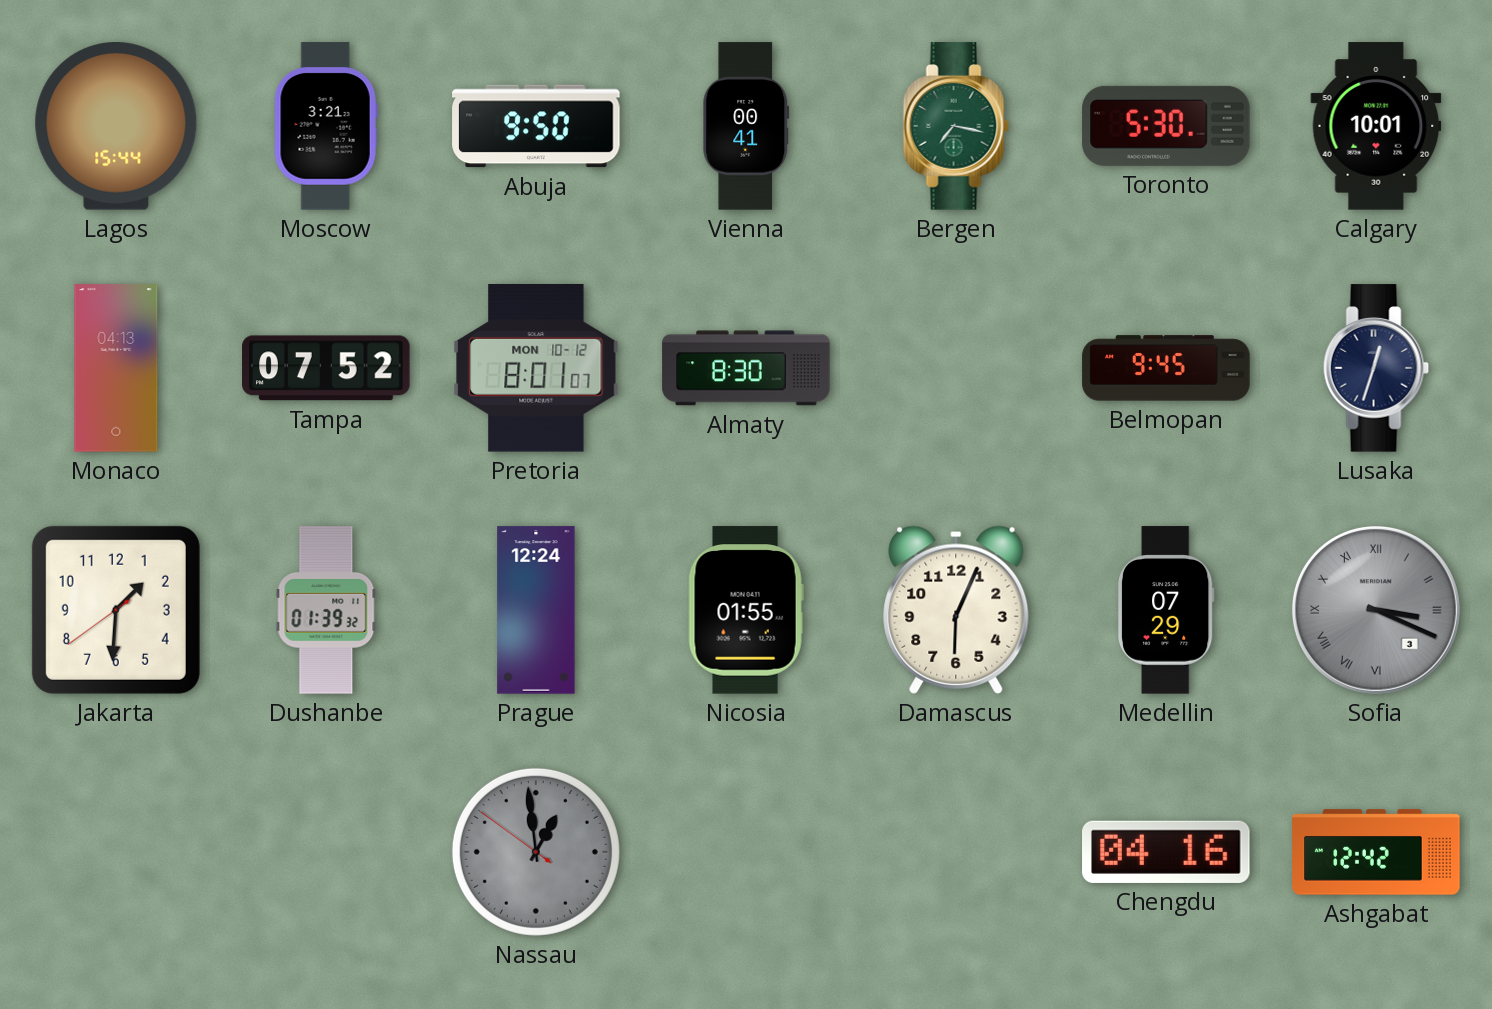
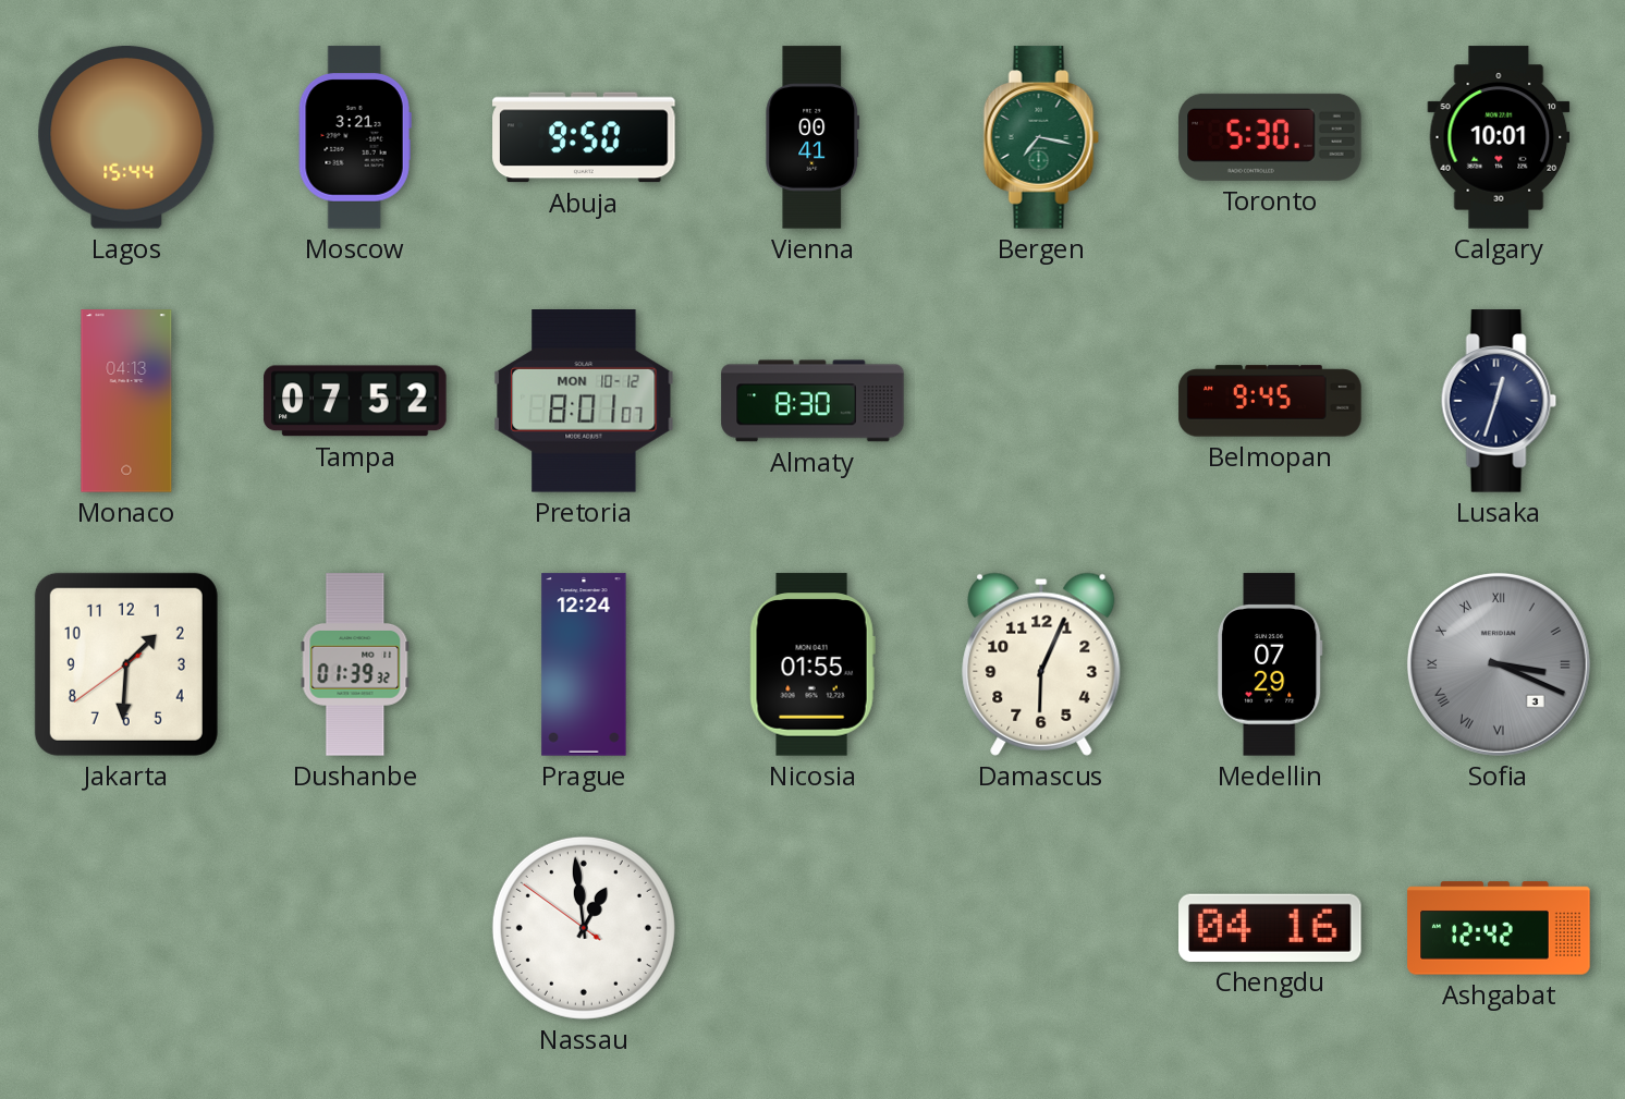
Nassau dial: grey -> white
